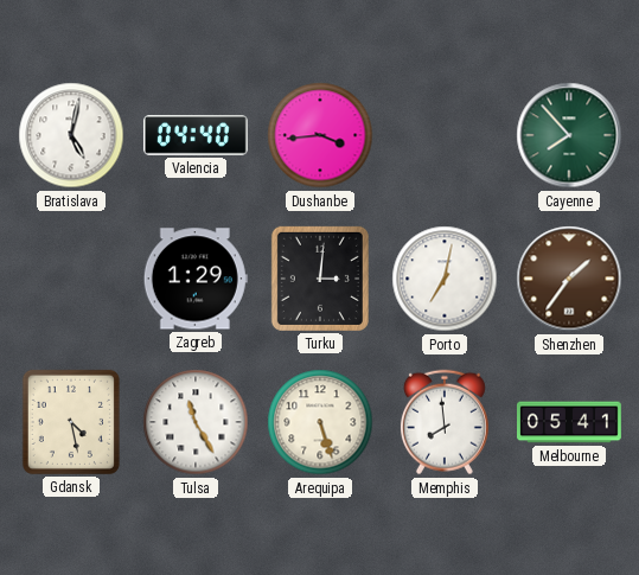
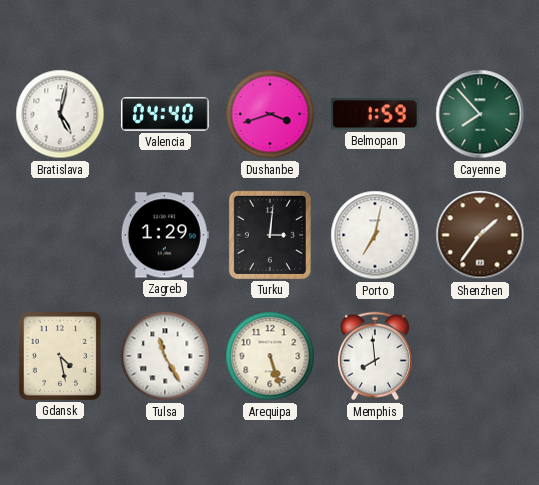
Dushanbe: 3:44 -> 3:42
Belmopan: none -> 1:59
Melbourne: 05:41 -> none
